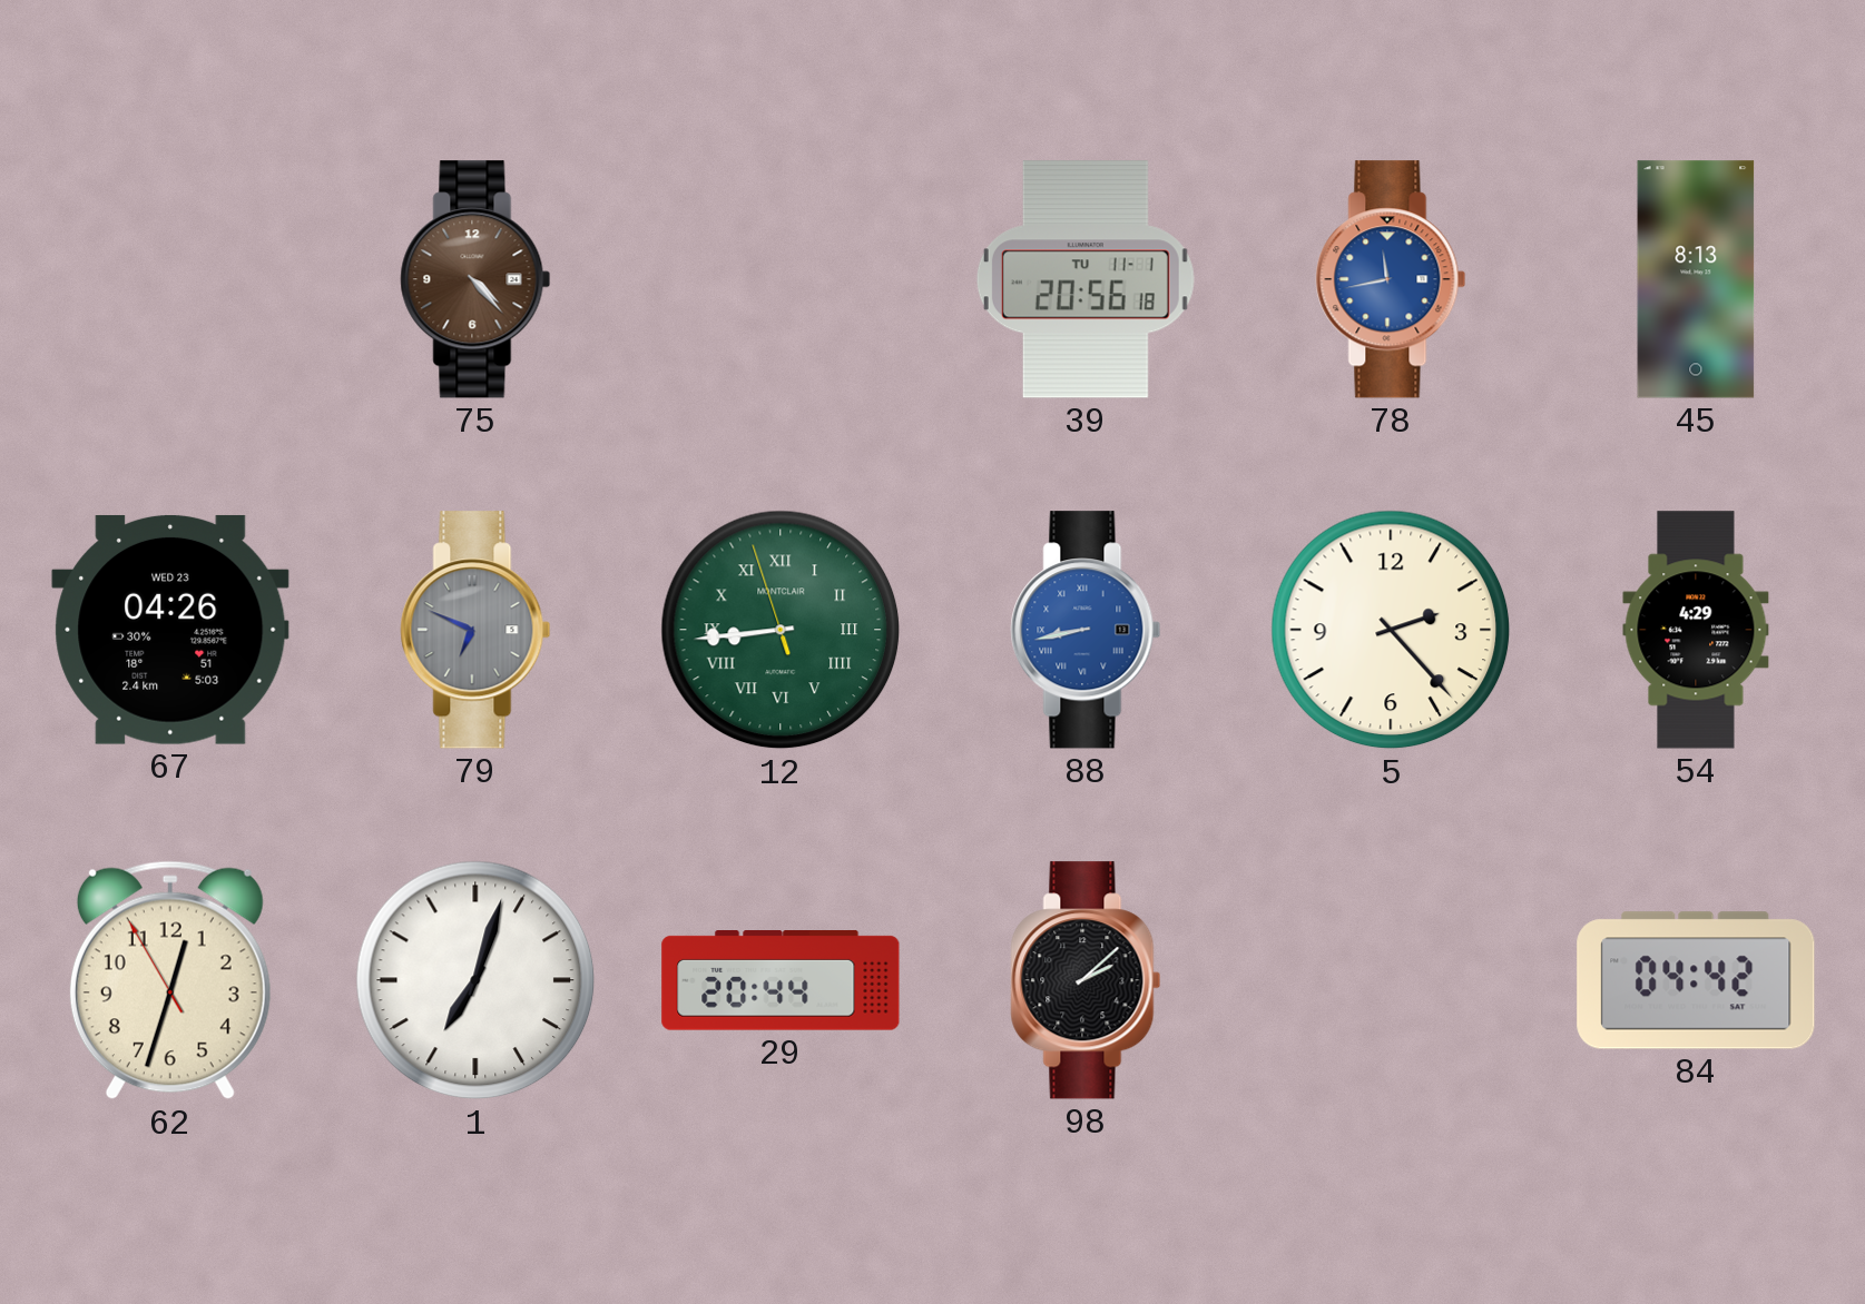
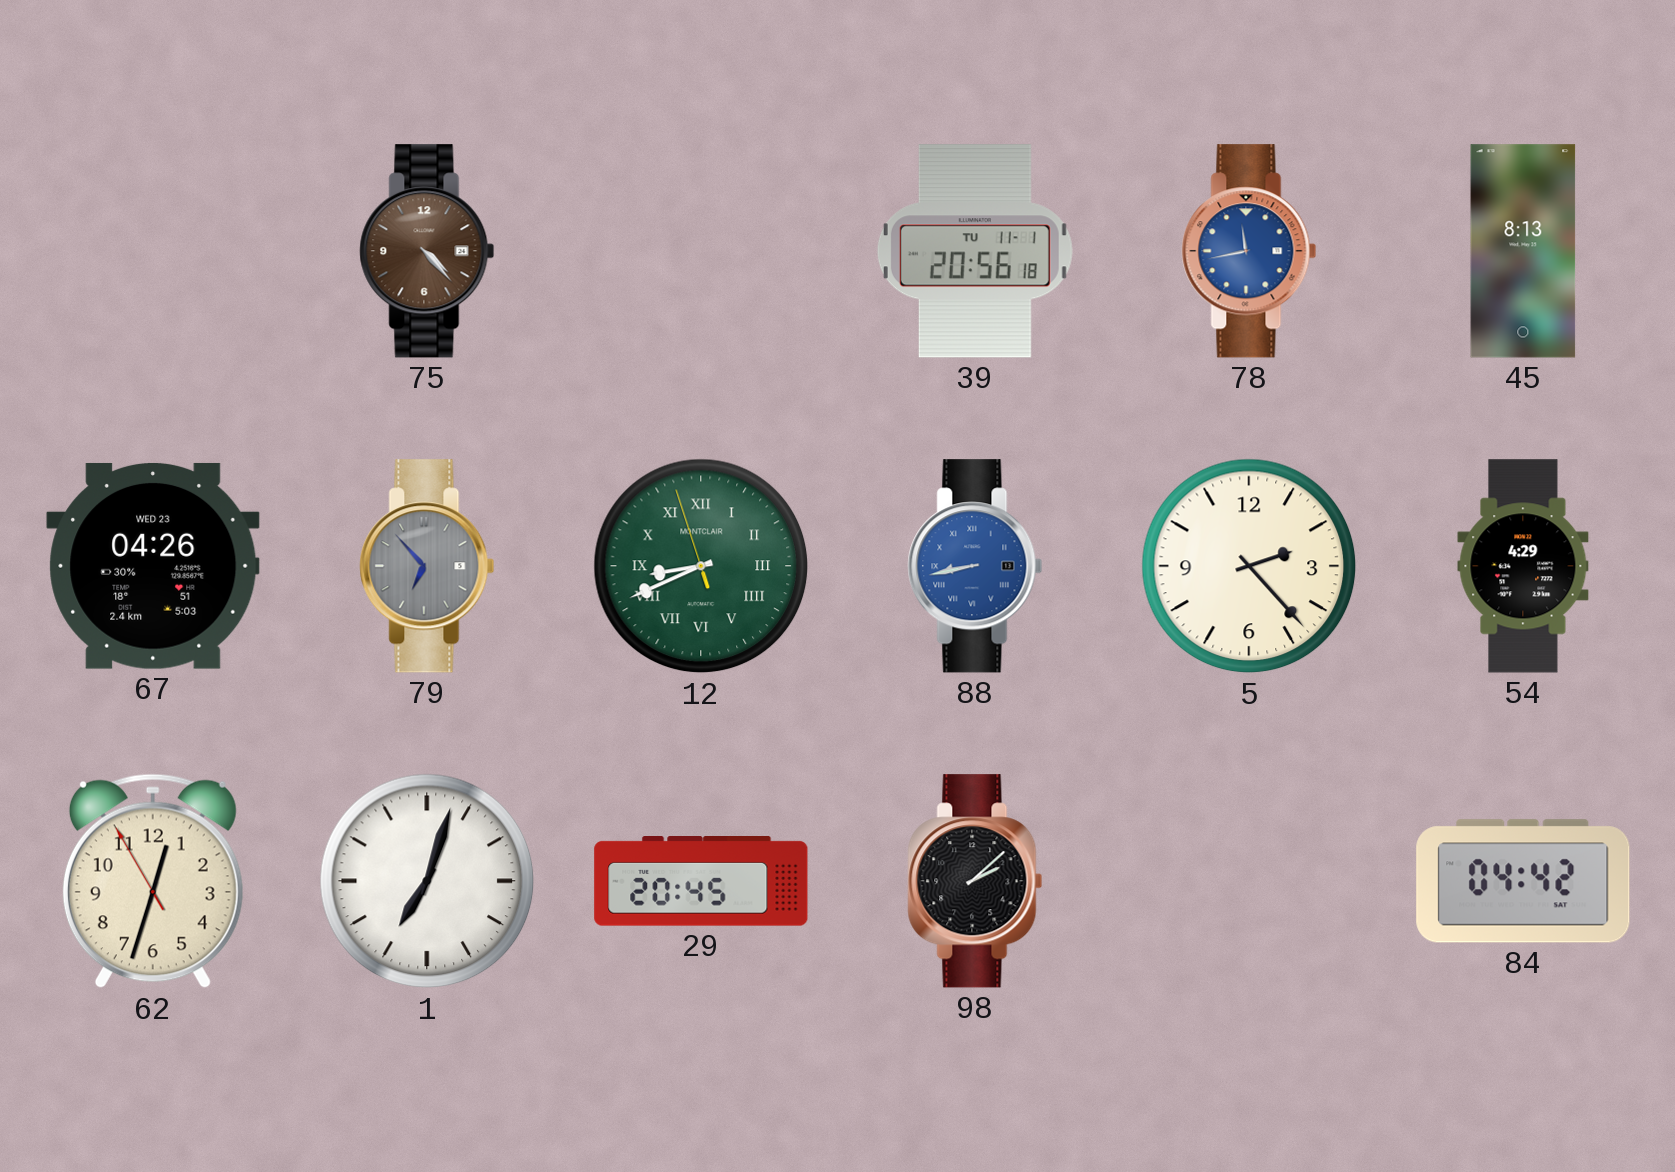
79: 6:49 -> 6:53
12: 8:43 -> 8:40
29: 20:44 -> 20:45
